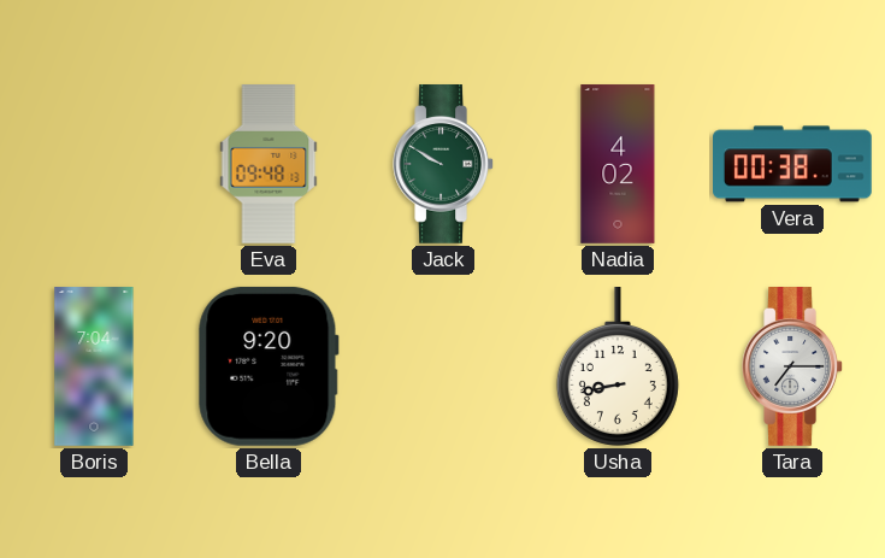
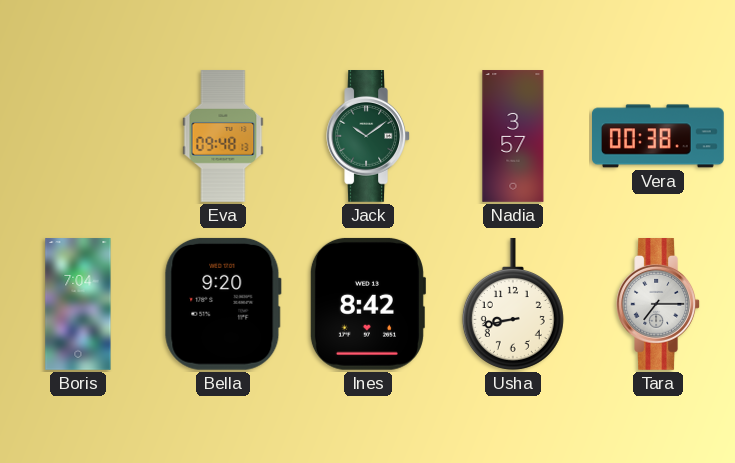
Jack: 9:50 -> 10:09
Nadia: 4:02 -> 3:57
Ines: none -> 8:42
